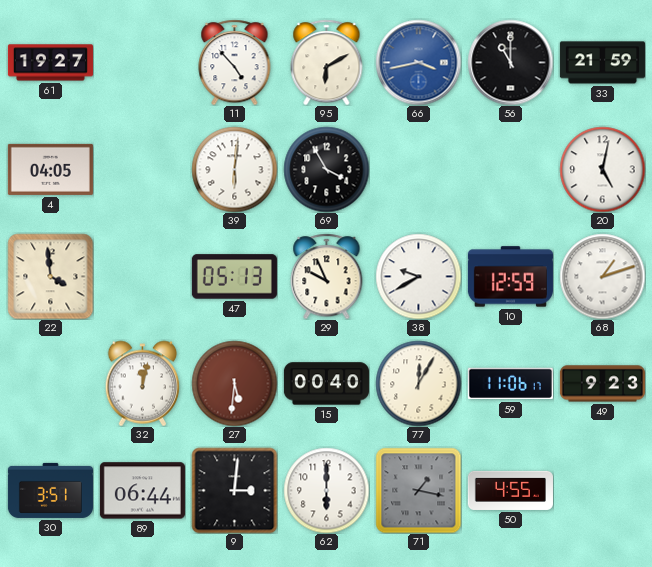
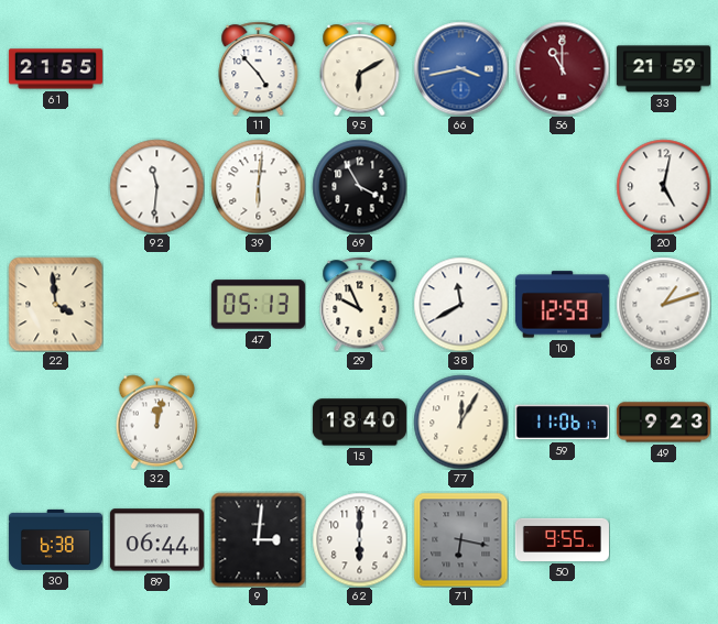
61: 19:27 -> 21:55
56 dial: black -> burgundy
4: 04:05 -> none
92: none -> 11:31
38: 9:40 -> 11:40
27: 5:31 -> none
15: 00:40 -> 18:40
30: 3:51 -> 6:38
71: 1:17 -> 6:17
50: 4:55 -> 9:55
